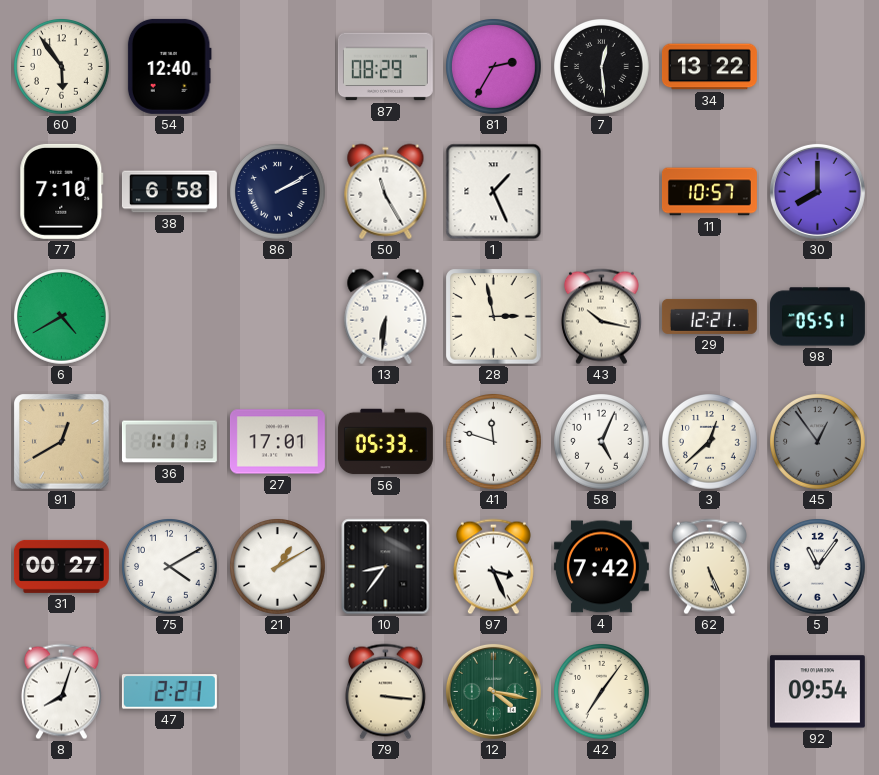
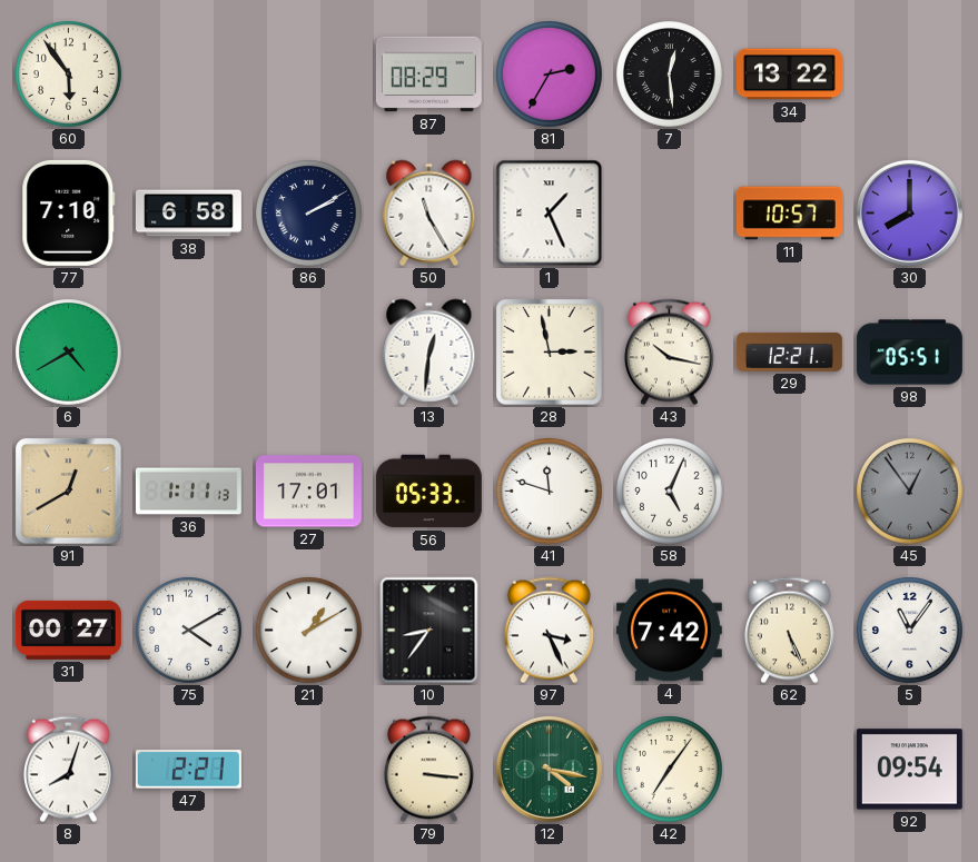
54: 12:40 -> none
13: 6:31 -> 12:31
3: 12:38 -> none
